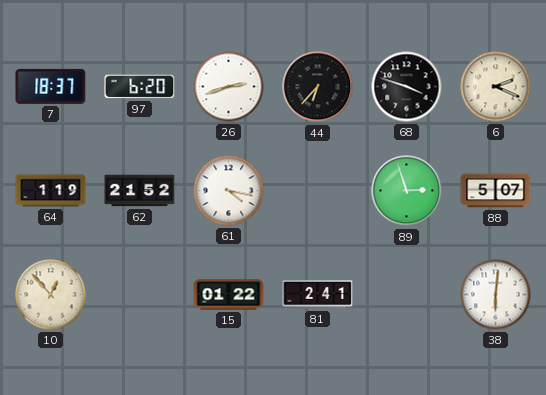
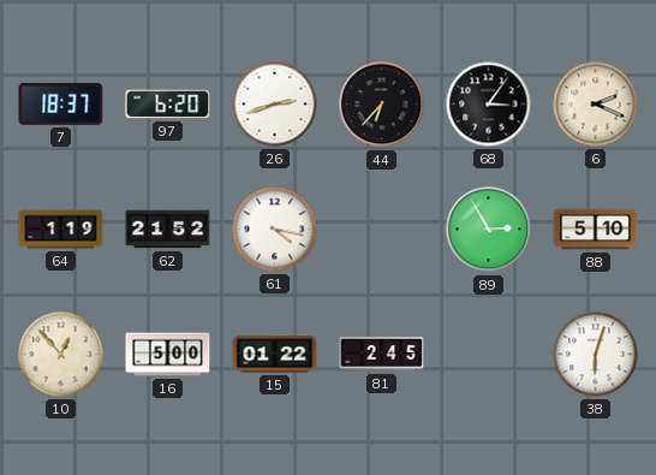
68: 3:48 -> 3:06
89: 2:57 -> 2:55
88: 5:07 -> 5:10
16: none -> 5:00
81: 2:41 -> 2:45
38: 6:01 -> 6:03
